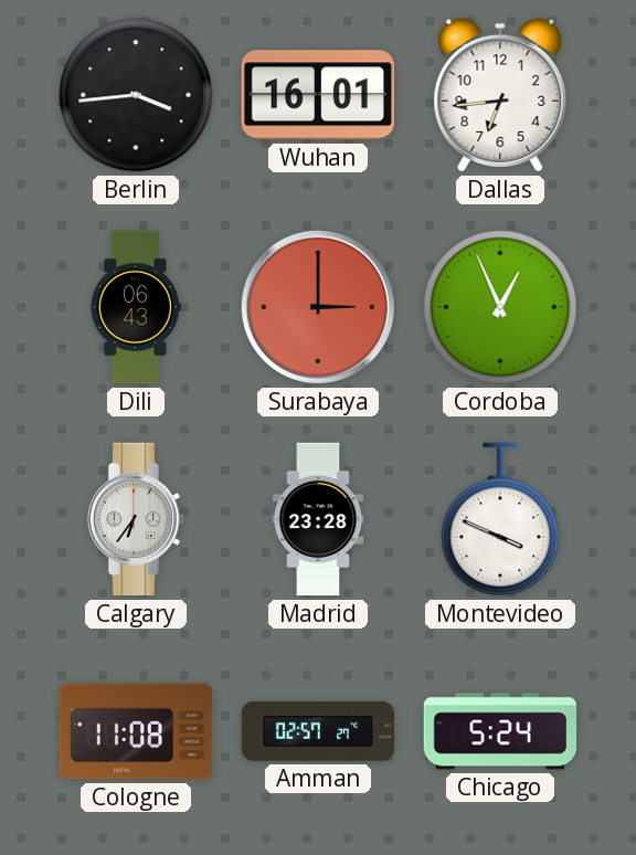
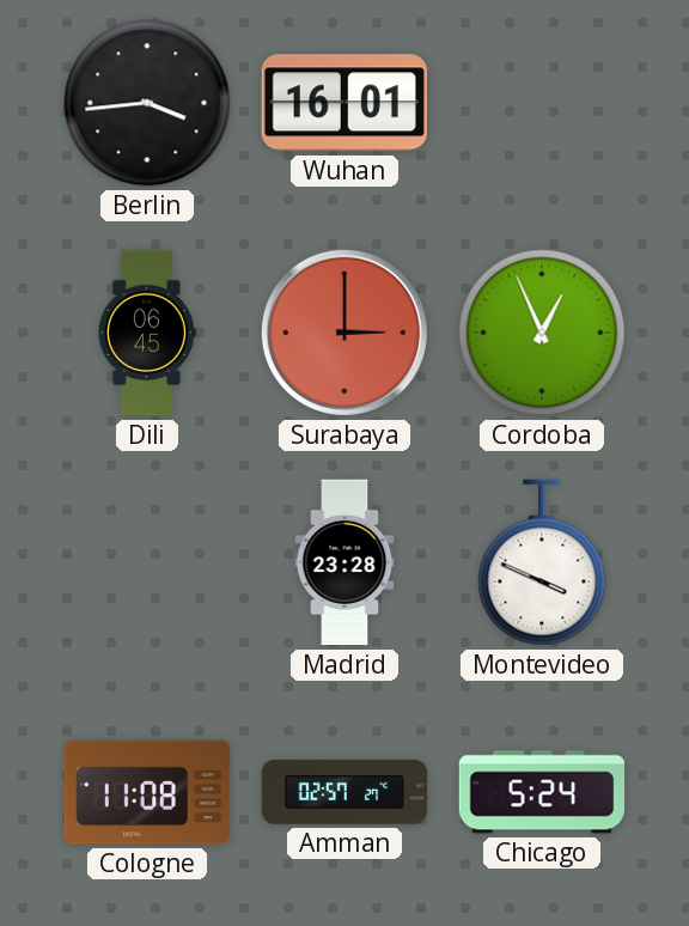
Dallas: 6:44 -> none
Dili: 06:43 -> 06:45
Calgary: 6:36 -> none
